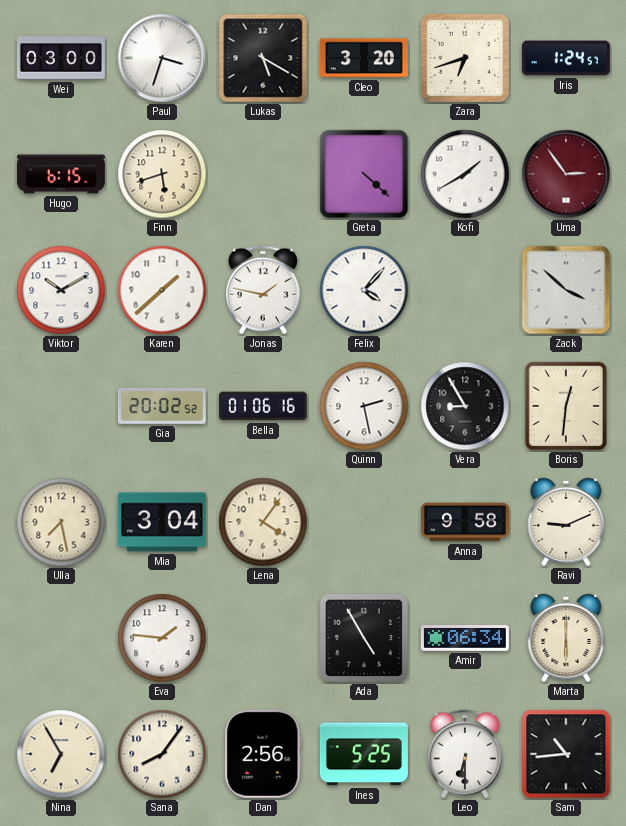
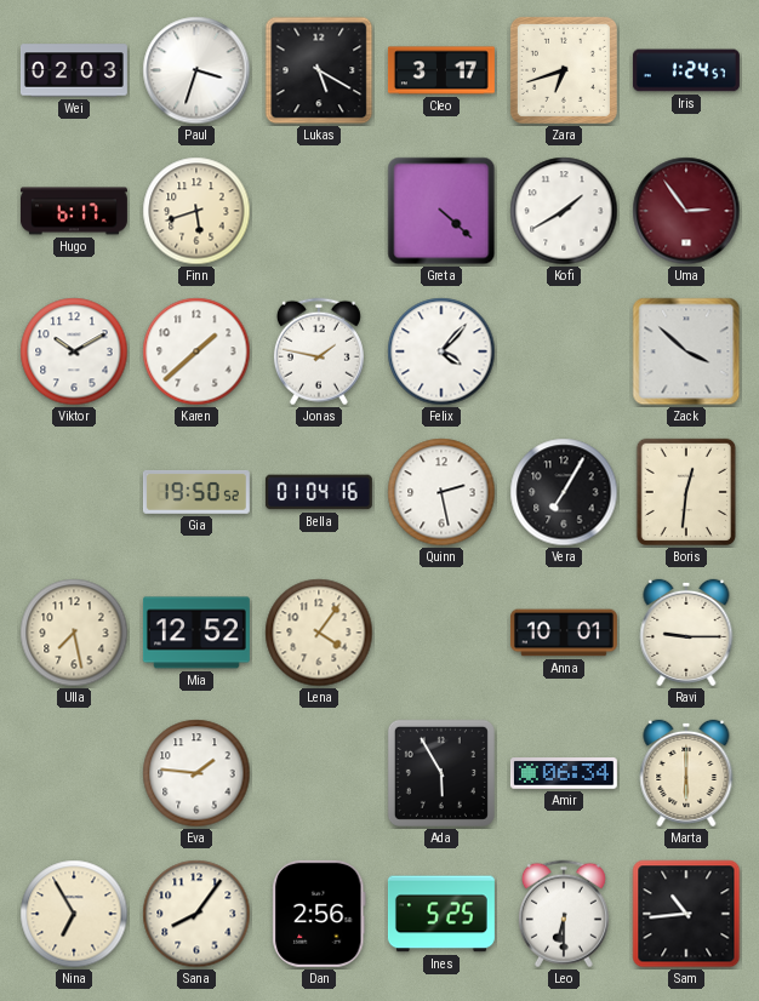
Wei: 03:00 -> 02:03
Cleo: 3:20 -> 3:17
Hugo: 6:15 -> 6:17
Gia: 20:02 -> 19:50
Bella: 01:06 -> 01:04
Vera: 8:55 -> 7:05
Mia: 3:04 -> 12:52
Anna: 9:58 -> 10:01
Ravi: 9:11 -> 9:15
Ada: 4:55 -> 5:55
